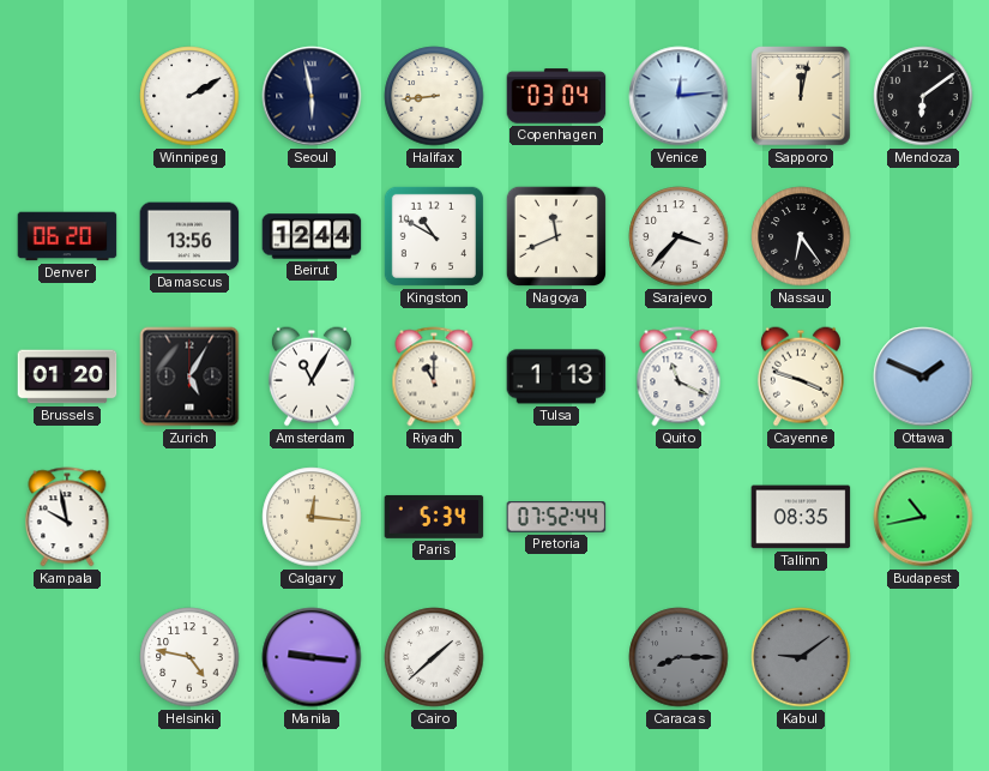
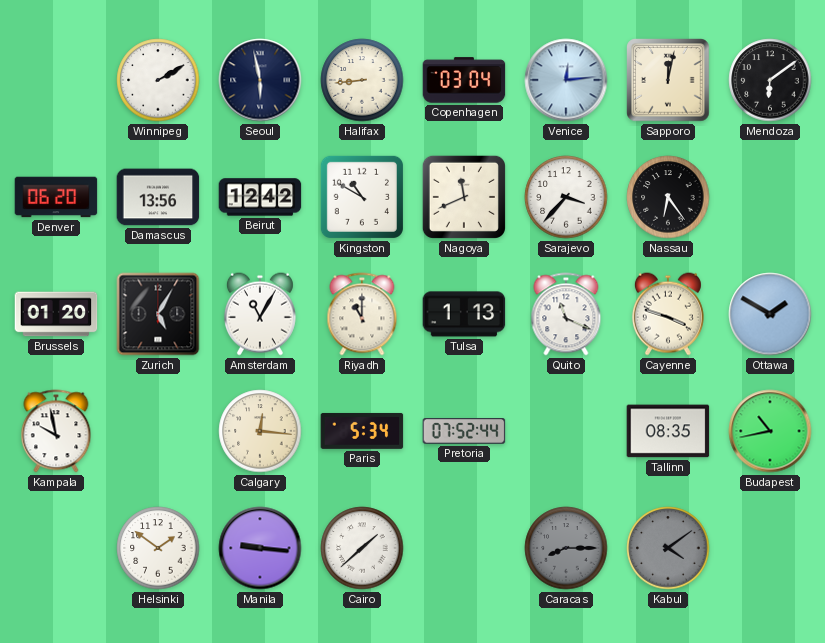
Beirut: 12:44 -> 12:42
Ottawa: 1:49 -> 1:50
Helsinki: 4:47 -> 1:51
Kabul: 9:09 -> 4:09
